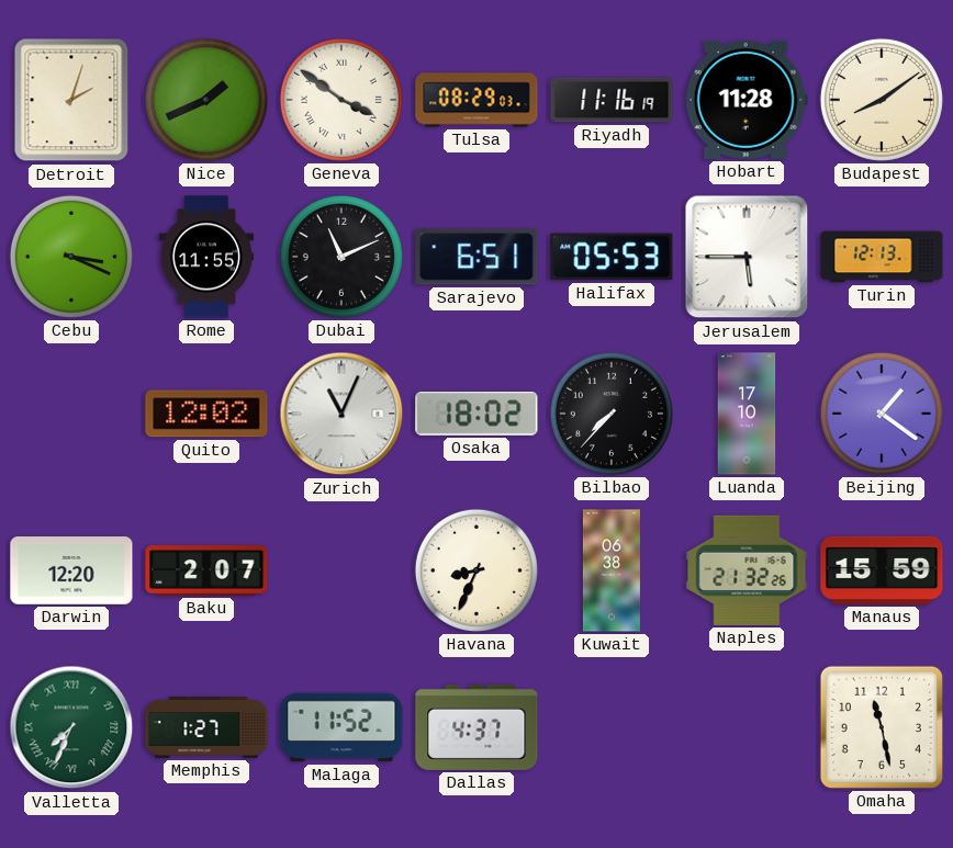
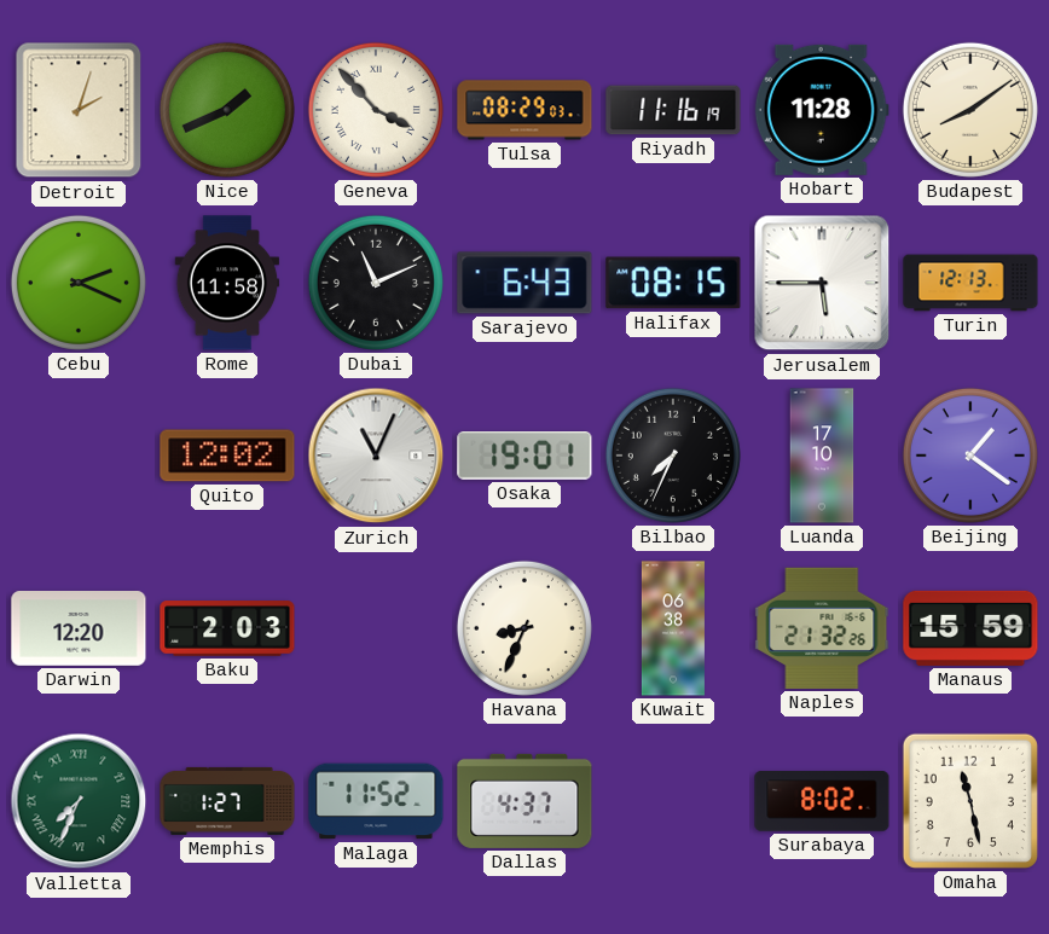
Geneva: 3:51 -> 3:53
Cebu: 3:19 -> 2:19
Rome: 11:55 -> 11:58
Sarajevo: 6:51 -> 6:43
Halifax: 05:53 -> 08:15
Osaka: 18:02 -> 19:01
Bilbao: 7:37 -> 7:34
Baku: 2:07 -> 2:03
Surabaya: none -> 8:02
